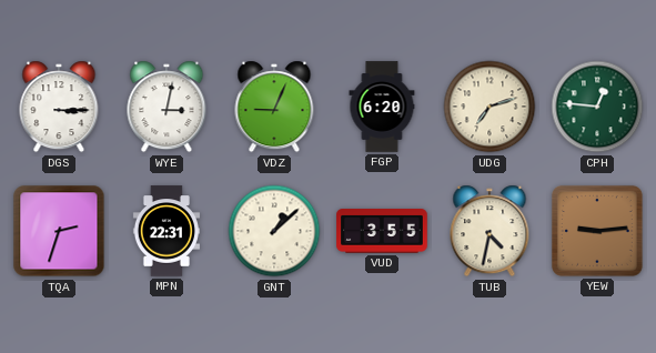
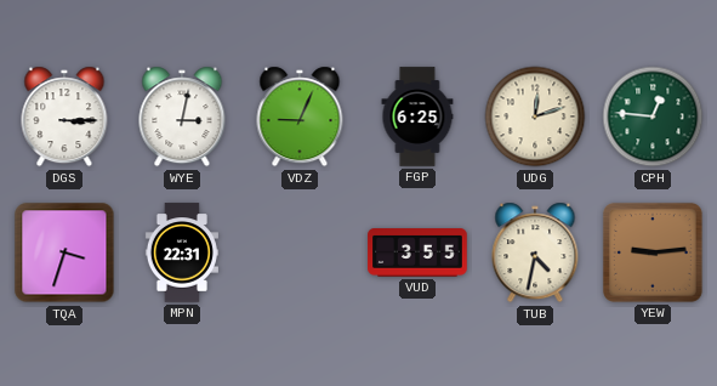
FGP: 6:20 -> 6:25
UDG: 7:12 -> 12:12
TQA: 2:33 -> 3:33
GNT: 1:08 -> none
